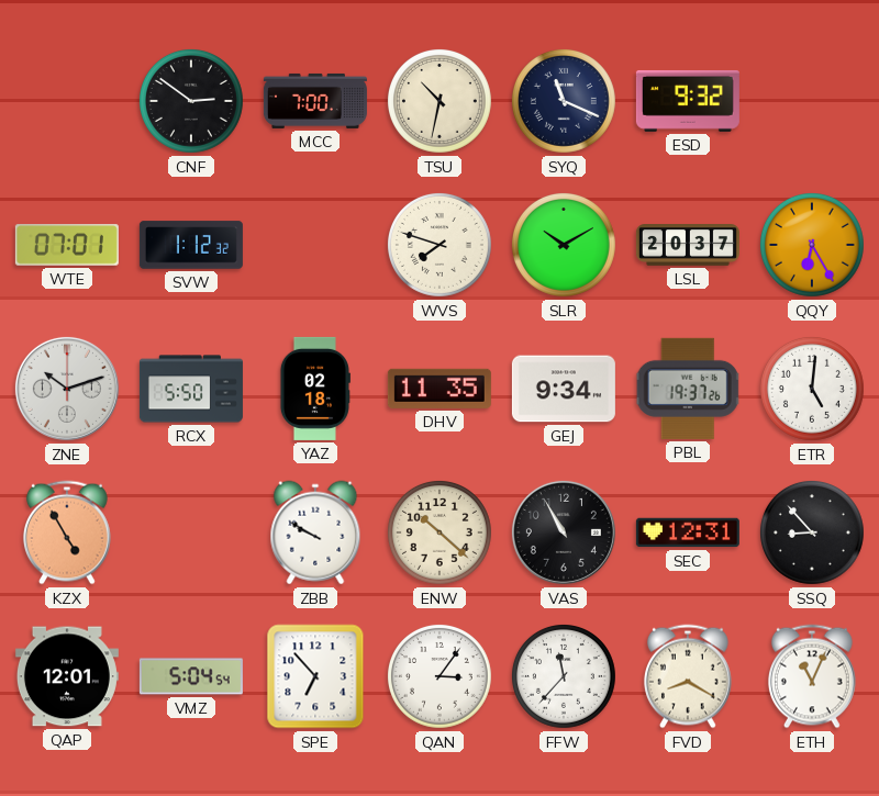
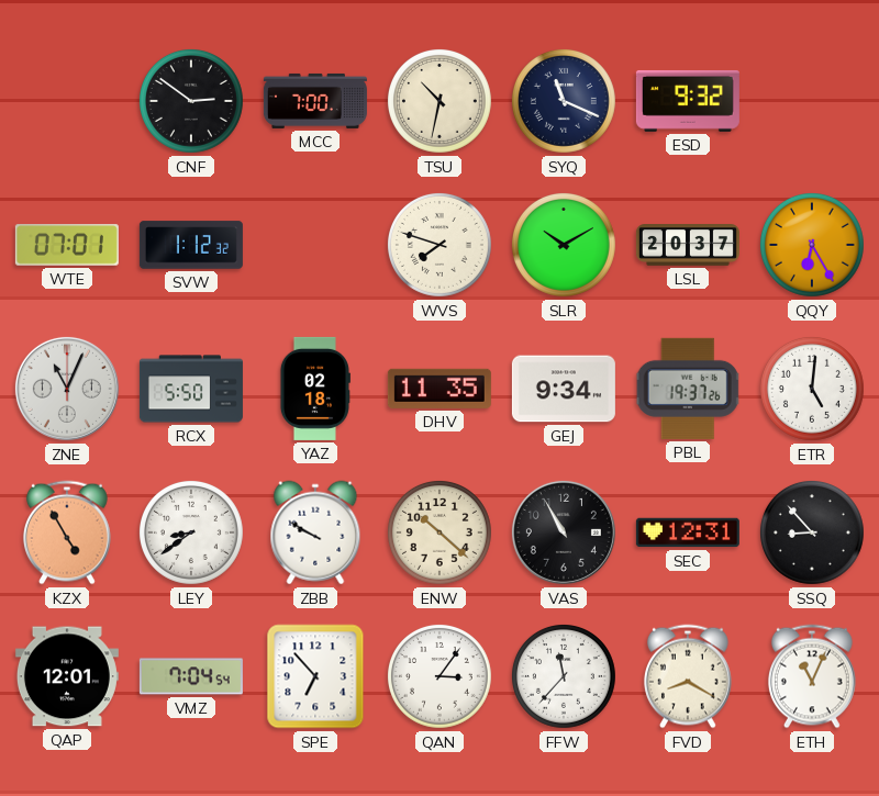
ZNE: 10:12 -> 11:04
LEY: none -> 8:39
VMZ: 5:04 -> 7:04
